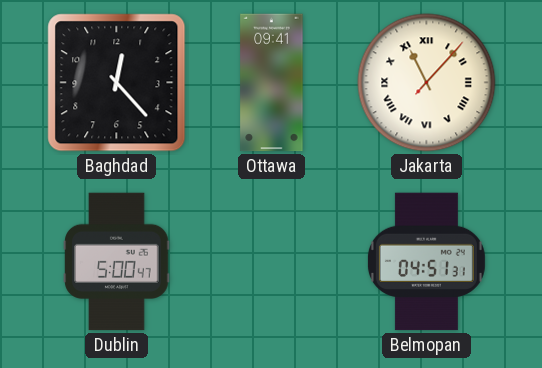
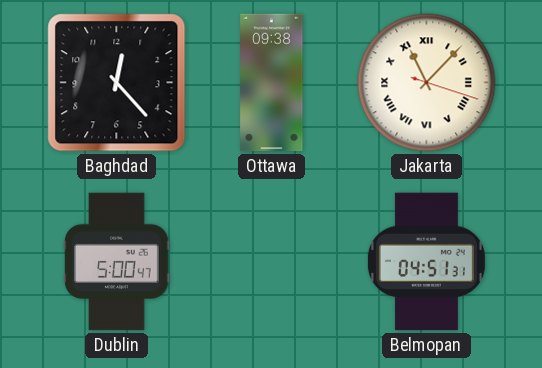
Ottawa: 09:41 -> 09:38
Jakarta: 11:07:07 -> 11:07:18
